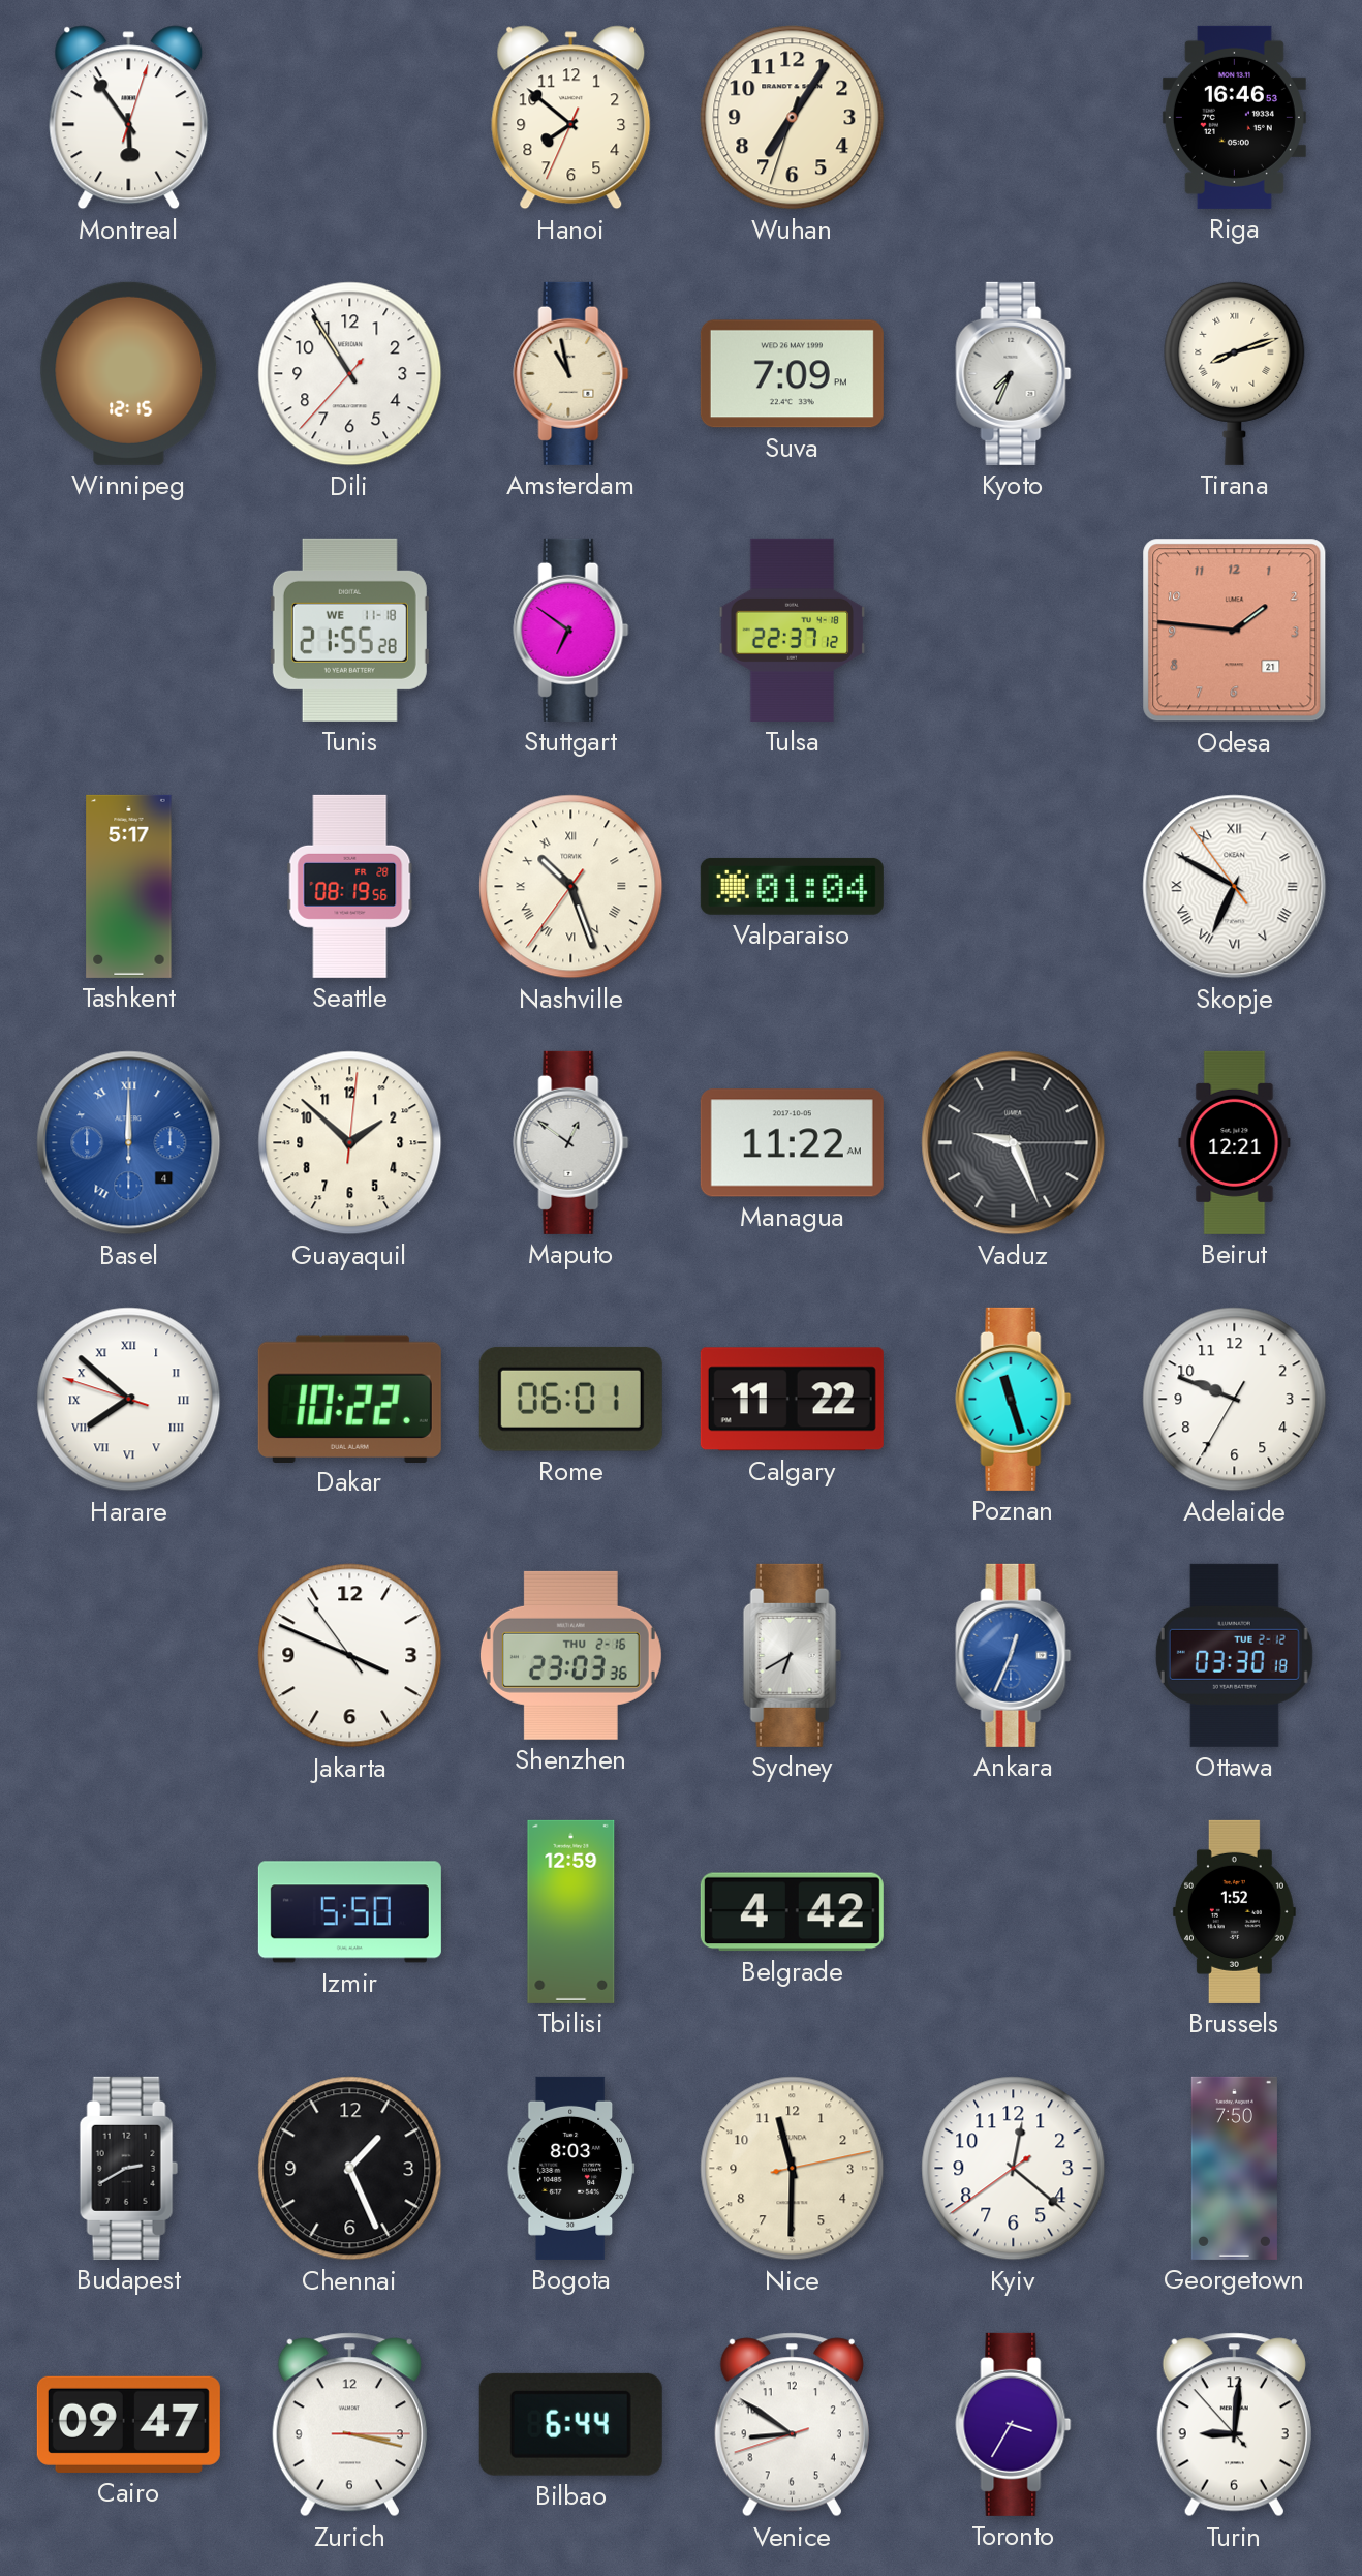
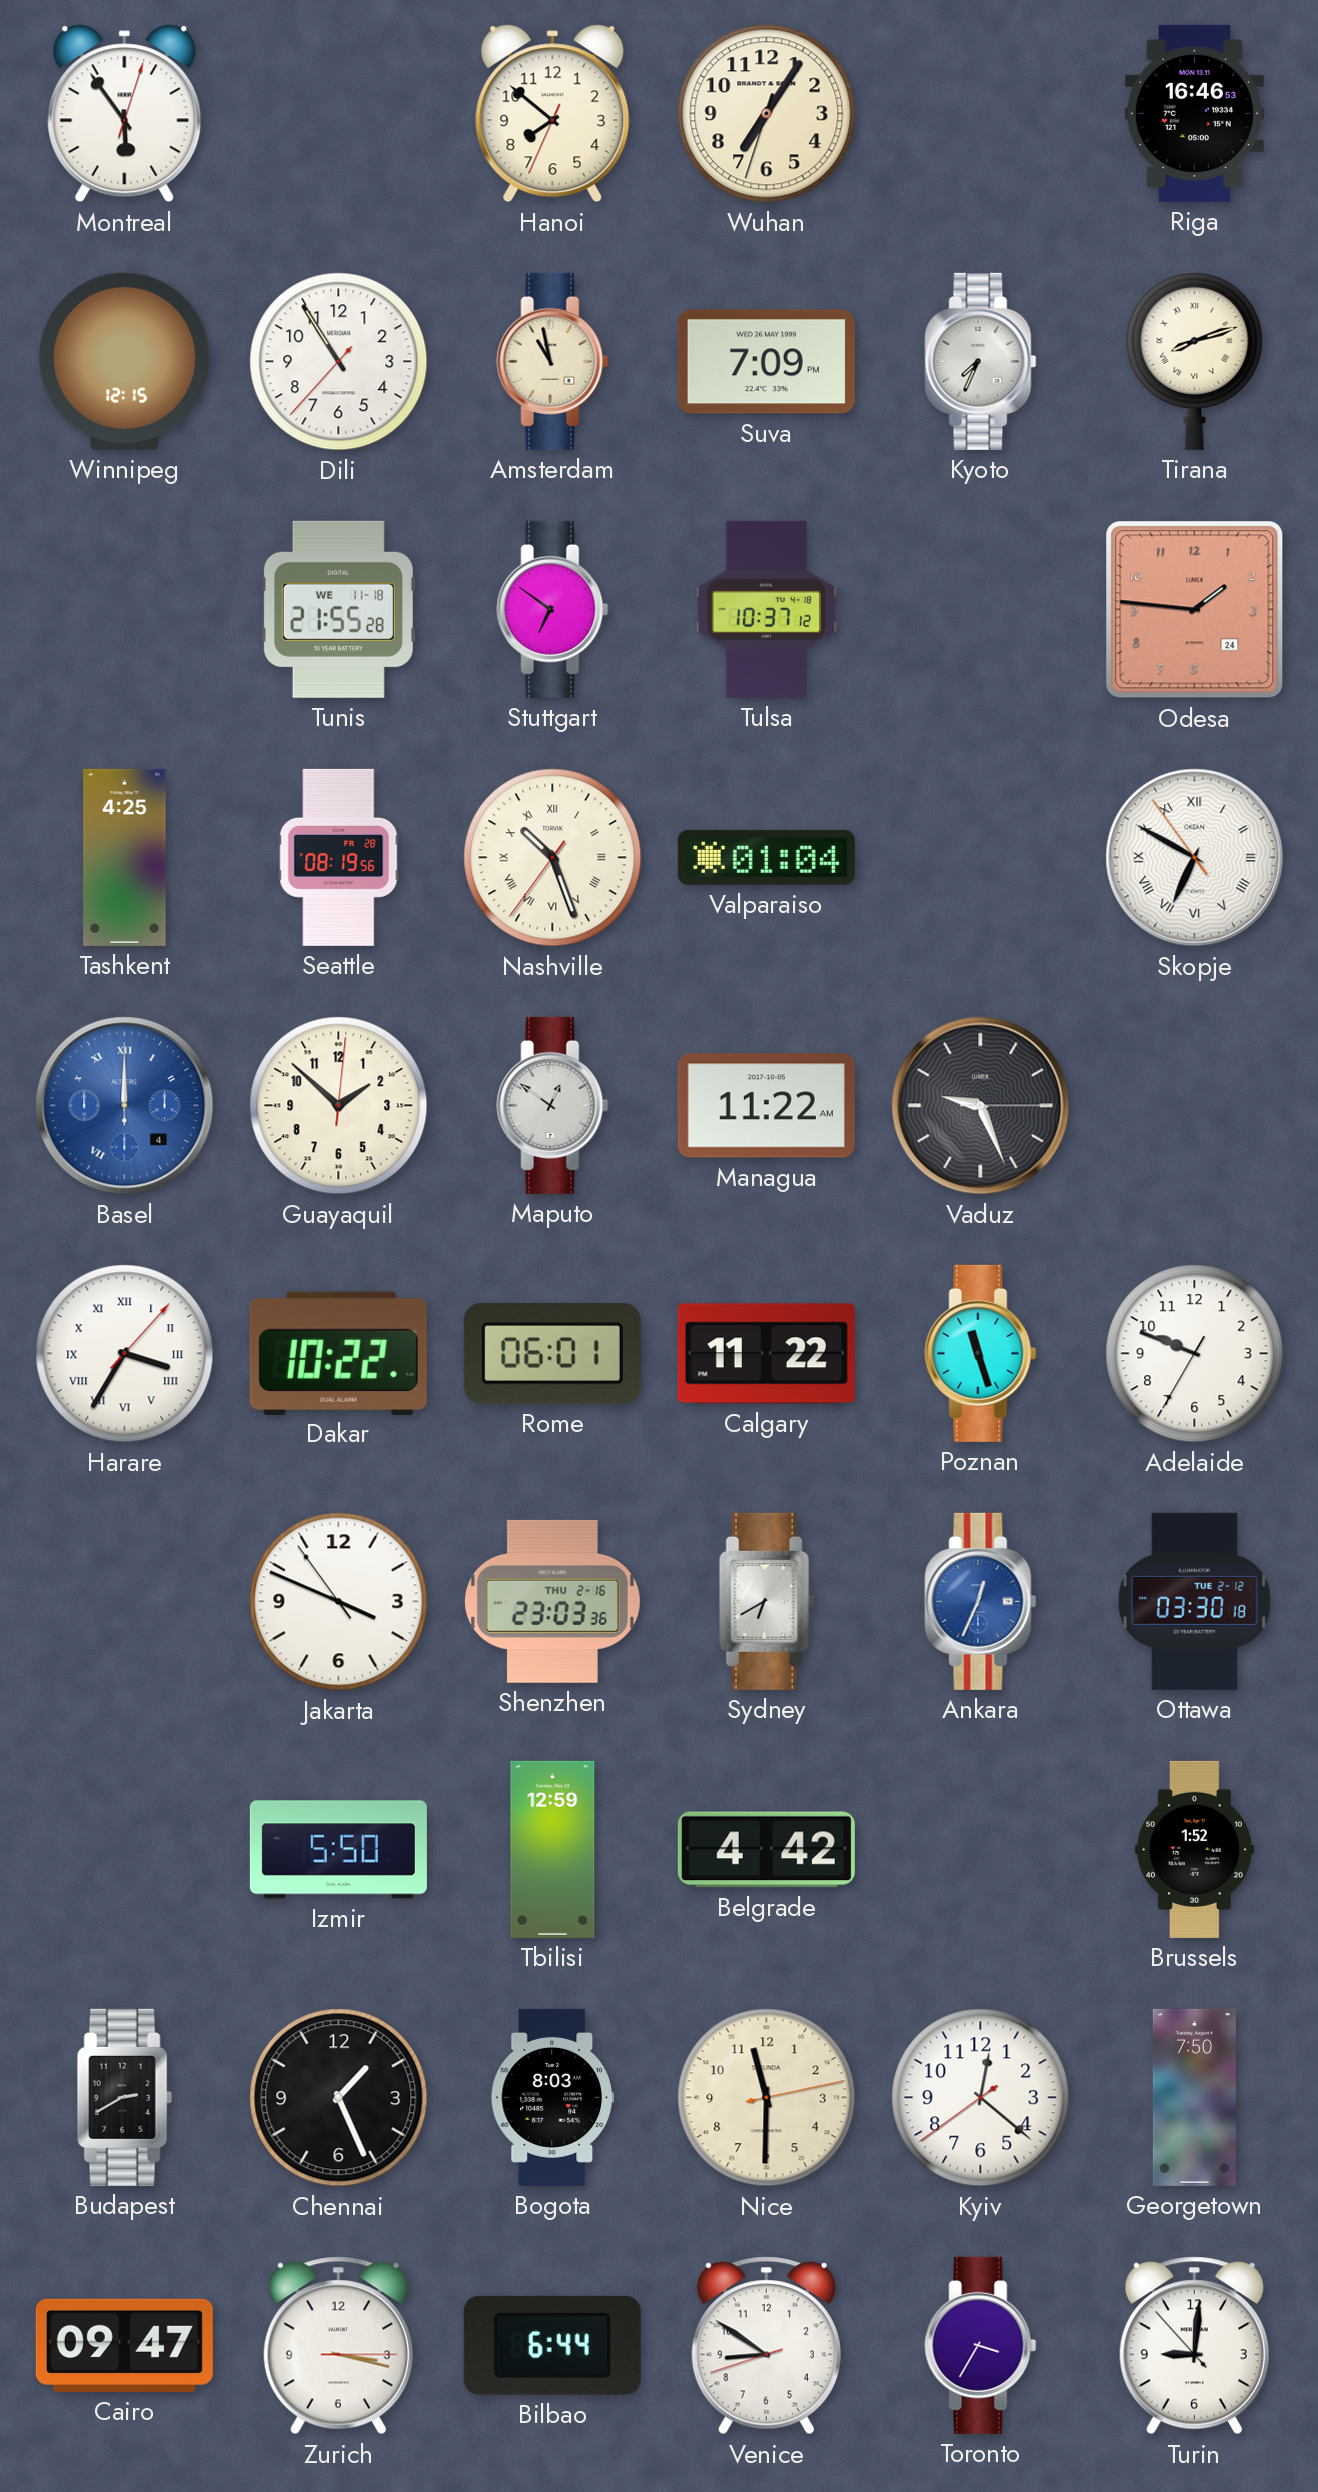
Tulsa: 22:37 -> 10:37
Odesa date: 21 -> 24
Tashkent: 5:17 -> 4:25
Beirut: 12:21 -> none
Harare: 7:51 -> 3:35
